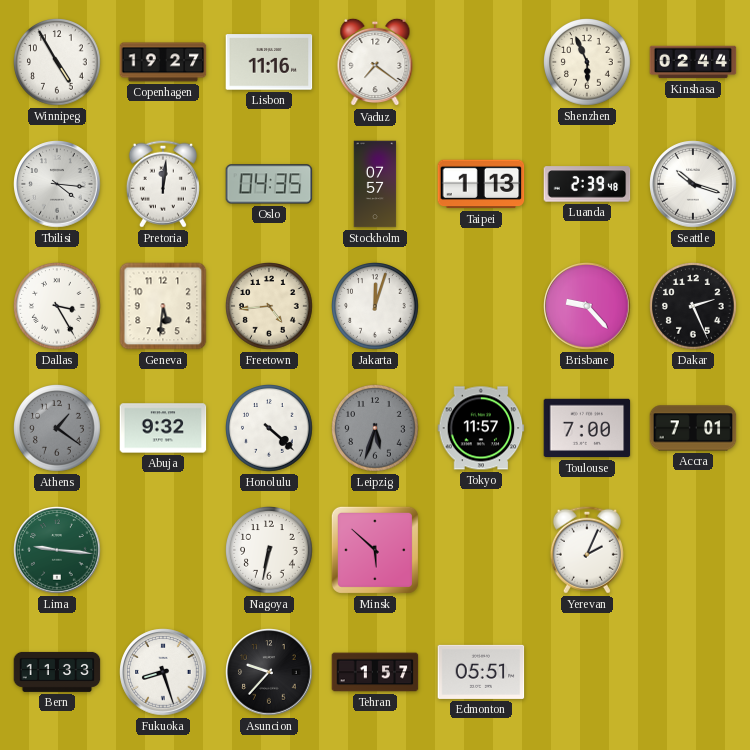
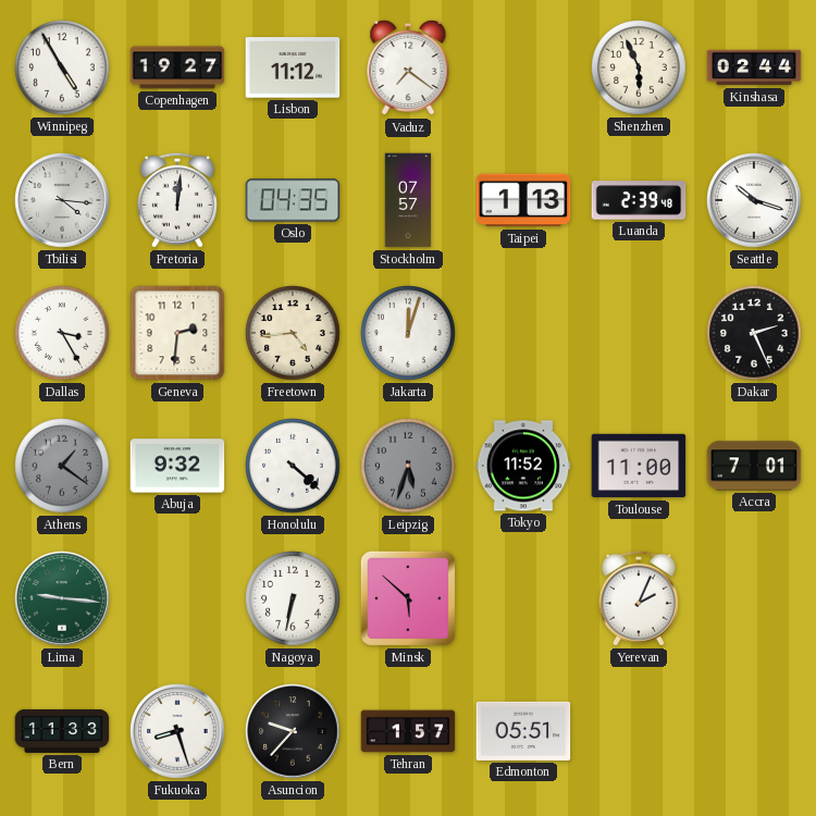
Lisbon: 11:16 -> 11:12
Geneva: 5:31 -> 2:31
Brisbane: 9:23 -> none
Tokyo: 11:57 -> 11:52
Toulouse: 7:00 -> 11:00
